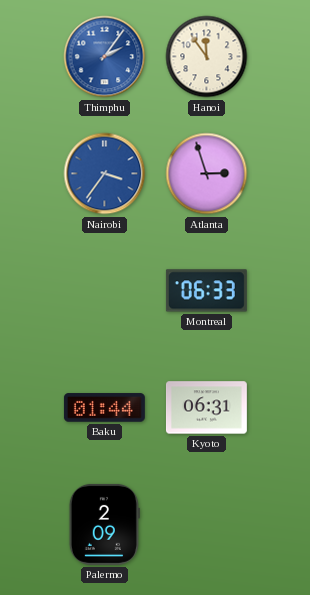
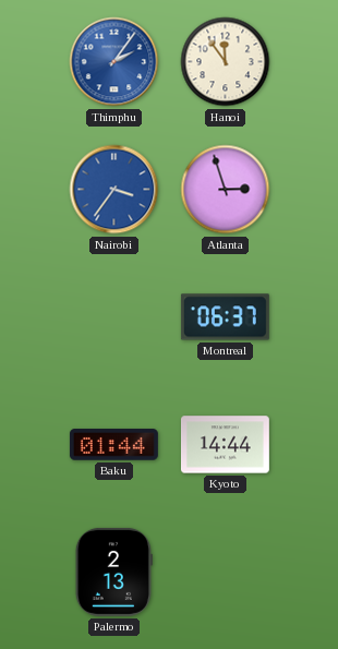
Montreal: 06:33 -> 06:37
Kyoto: 06:31 -> 14:44
Palermo: 2:09 -> 2:13
